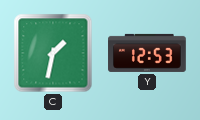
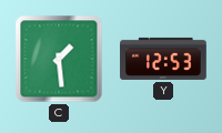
C: 1:32 -> 1:29
